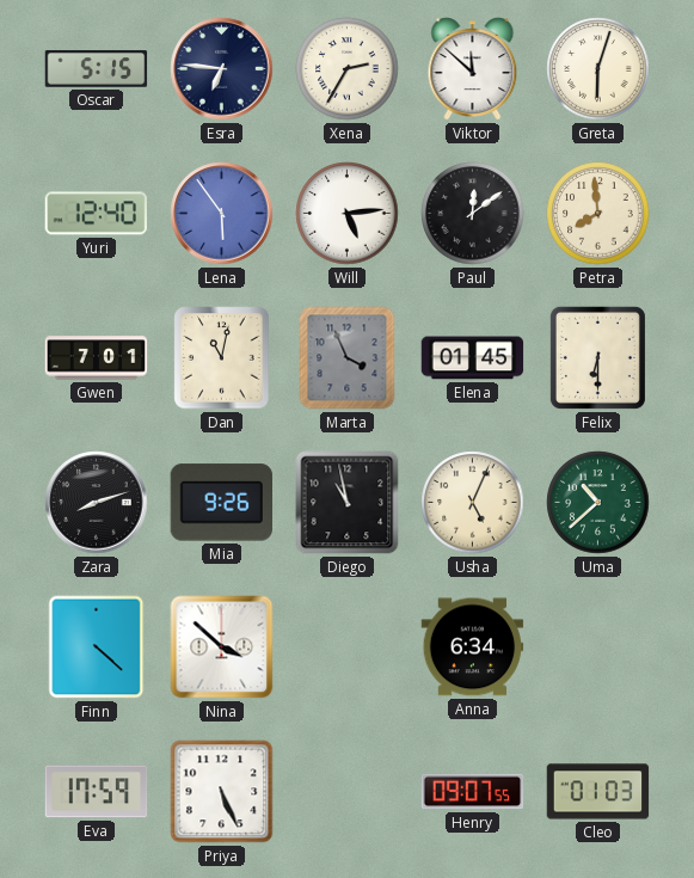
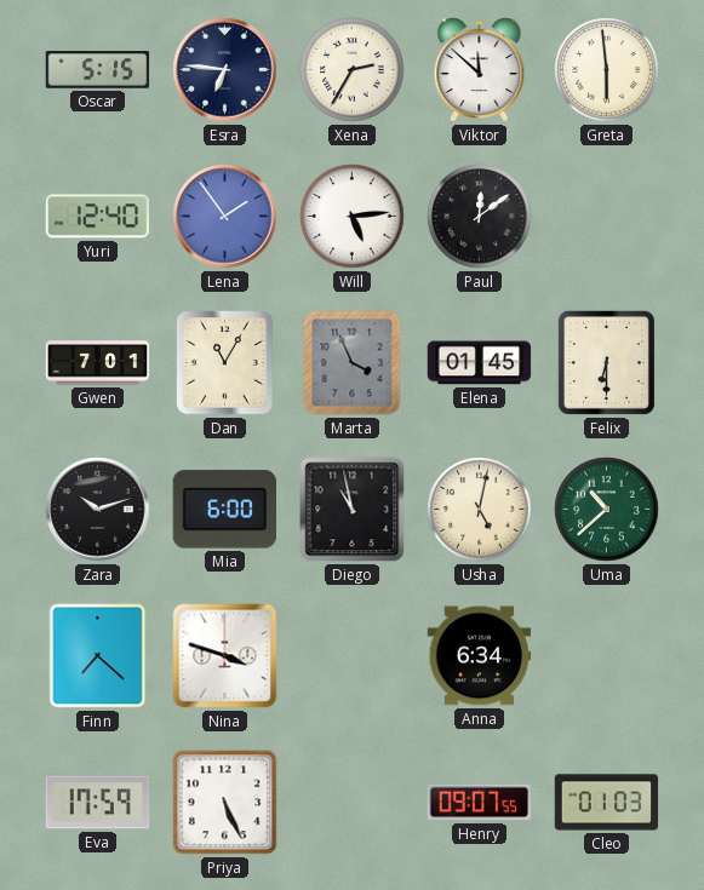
Greta: 6:03 -> 5:59
Lena: 5:54 -> 1:54
Petra: 7:59 -> none
Dan: 11:02 -> 11:05
Zara: 8:12 -> 10:12
Mia: 9:26 -> 6:00
Usha: 5:04 -> 5:02
Finn: 4:22 -> 7:22
Nina: 3:52 -> 3:48
